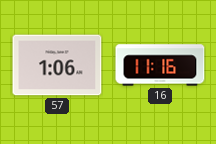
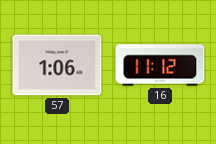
16: 11:16 -> 11:12
